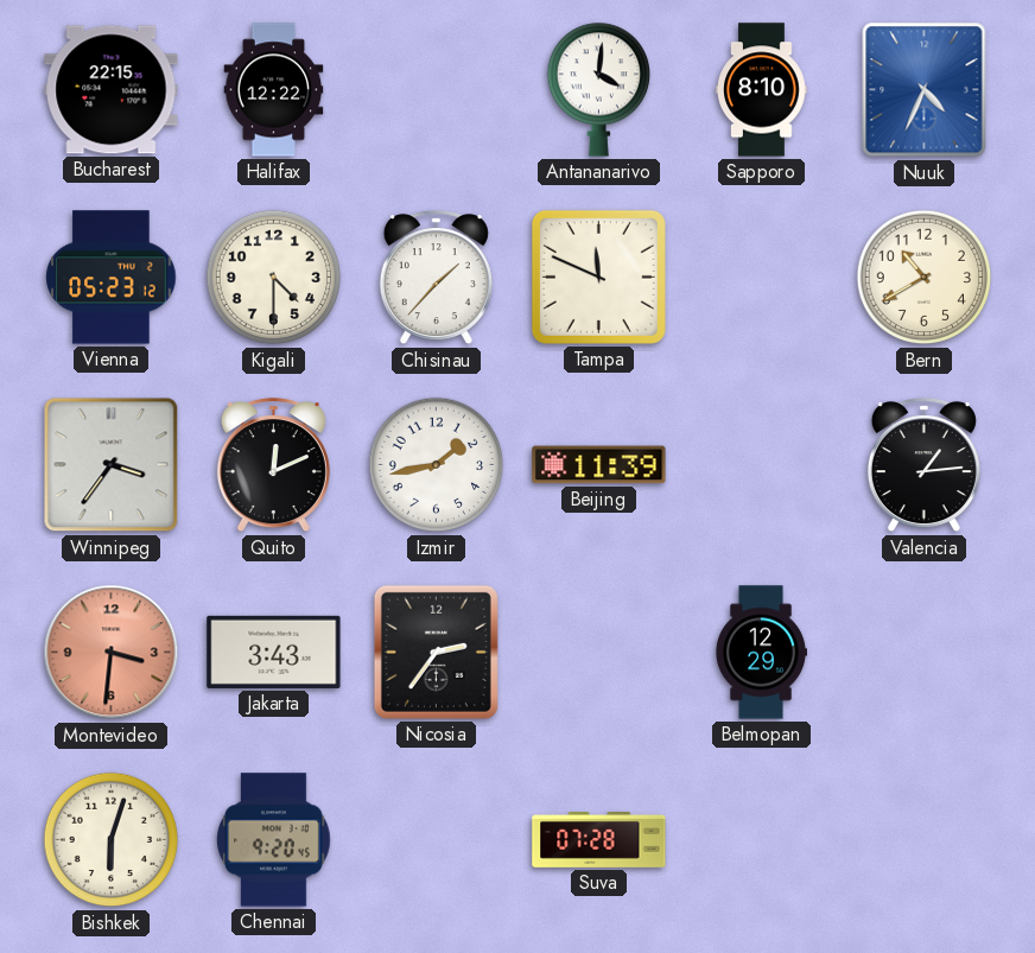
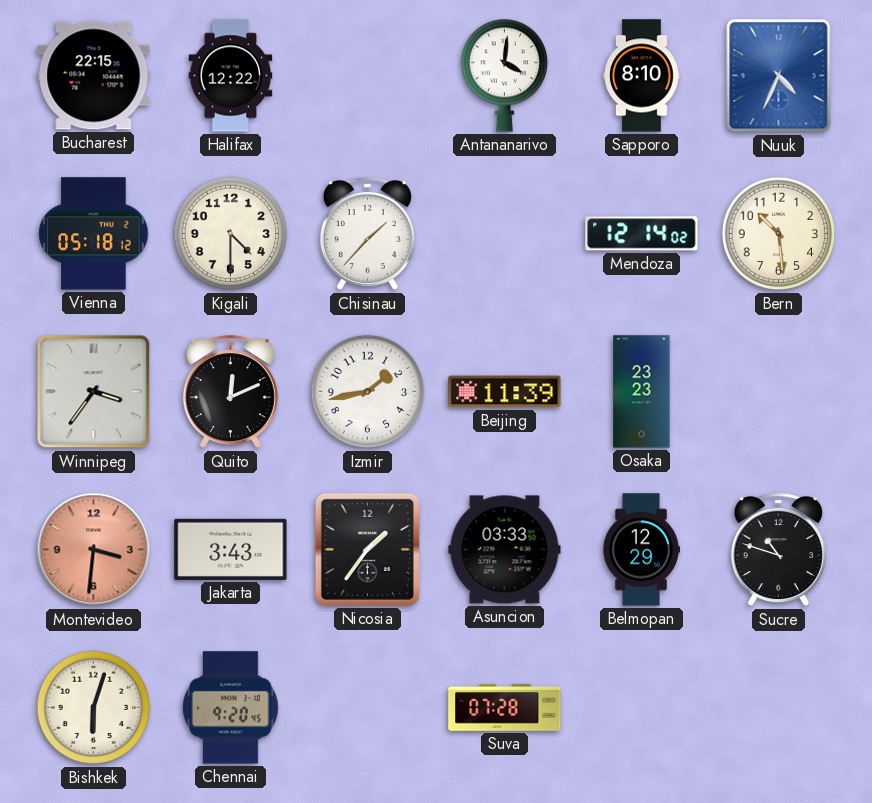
Vienna: 05:23 -> 05:18
Tampa: 11:49 -> none
Mendoza: none -> 12:14
Bern: 10:40 -> 10:29
Osaka: none -> 23:23
Valencia: 1:14 -> none
Nicosia: 2:36 -> 1:36
Asuncion: none -> 03:33
Sucre: none -> 10:48
